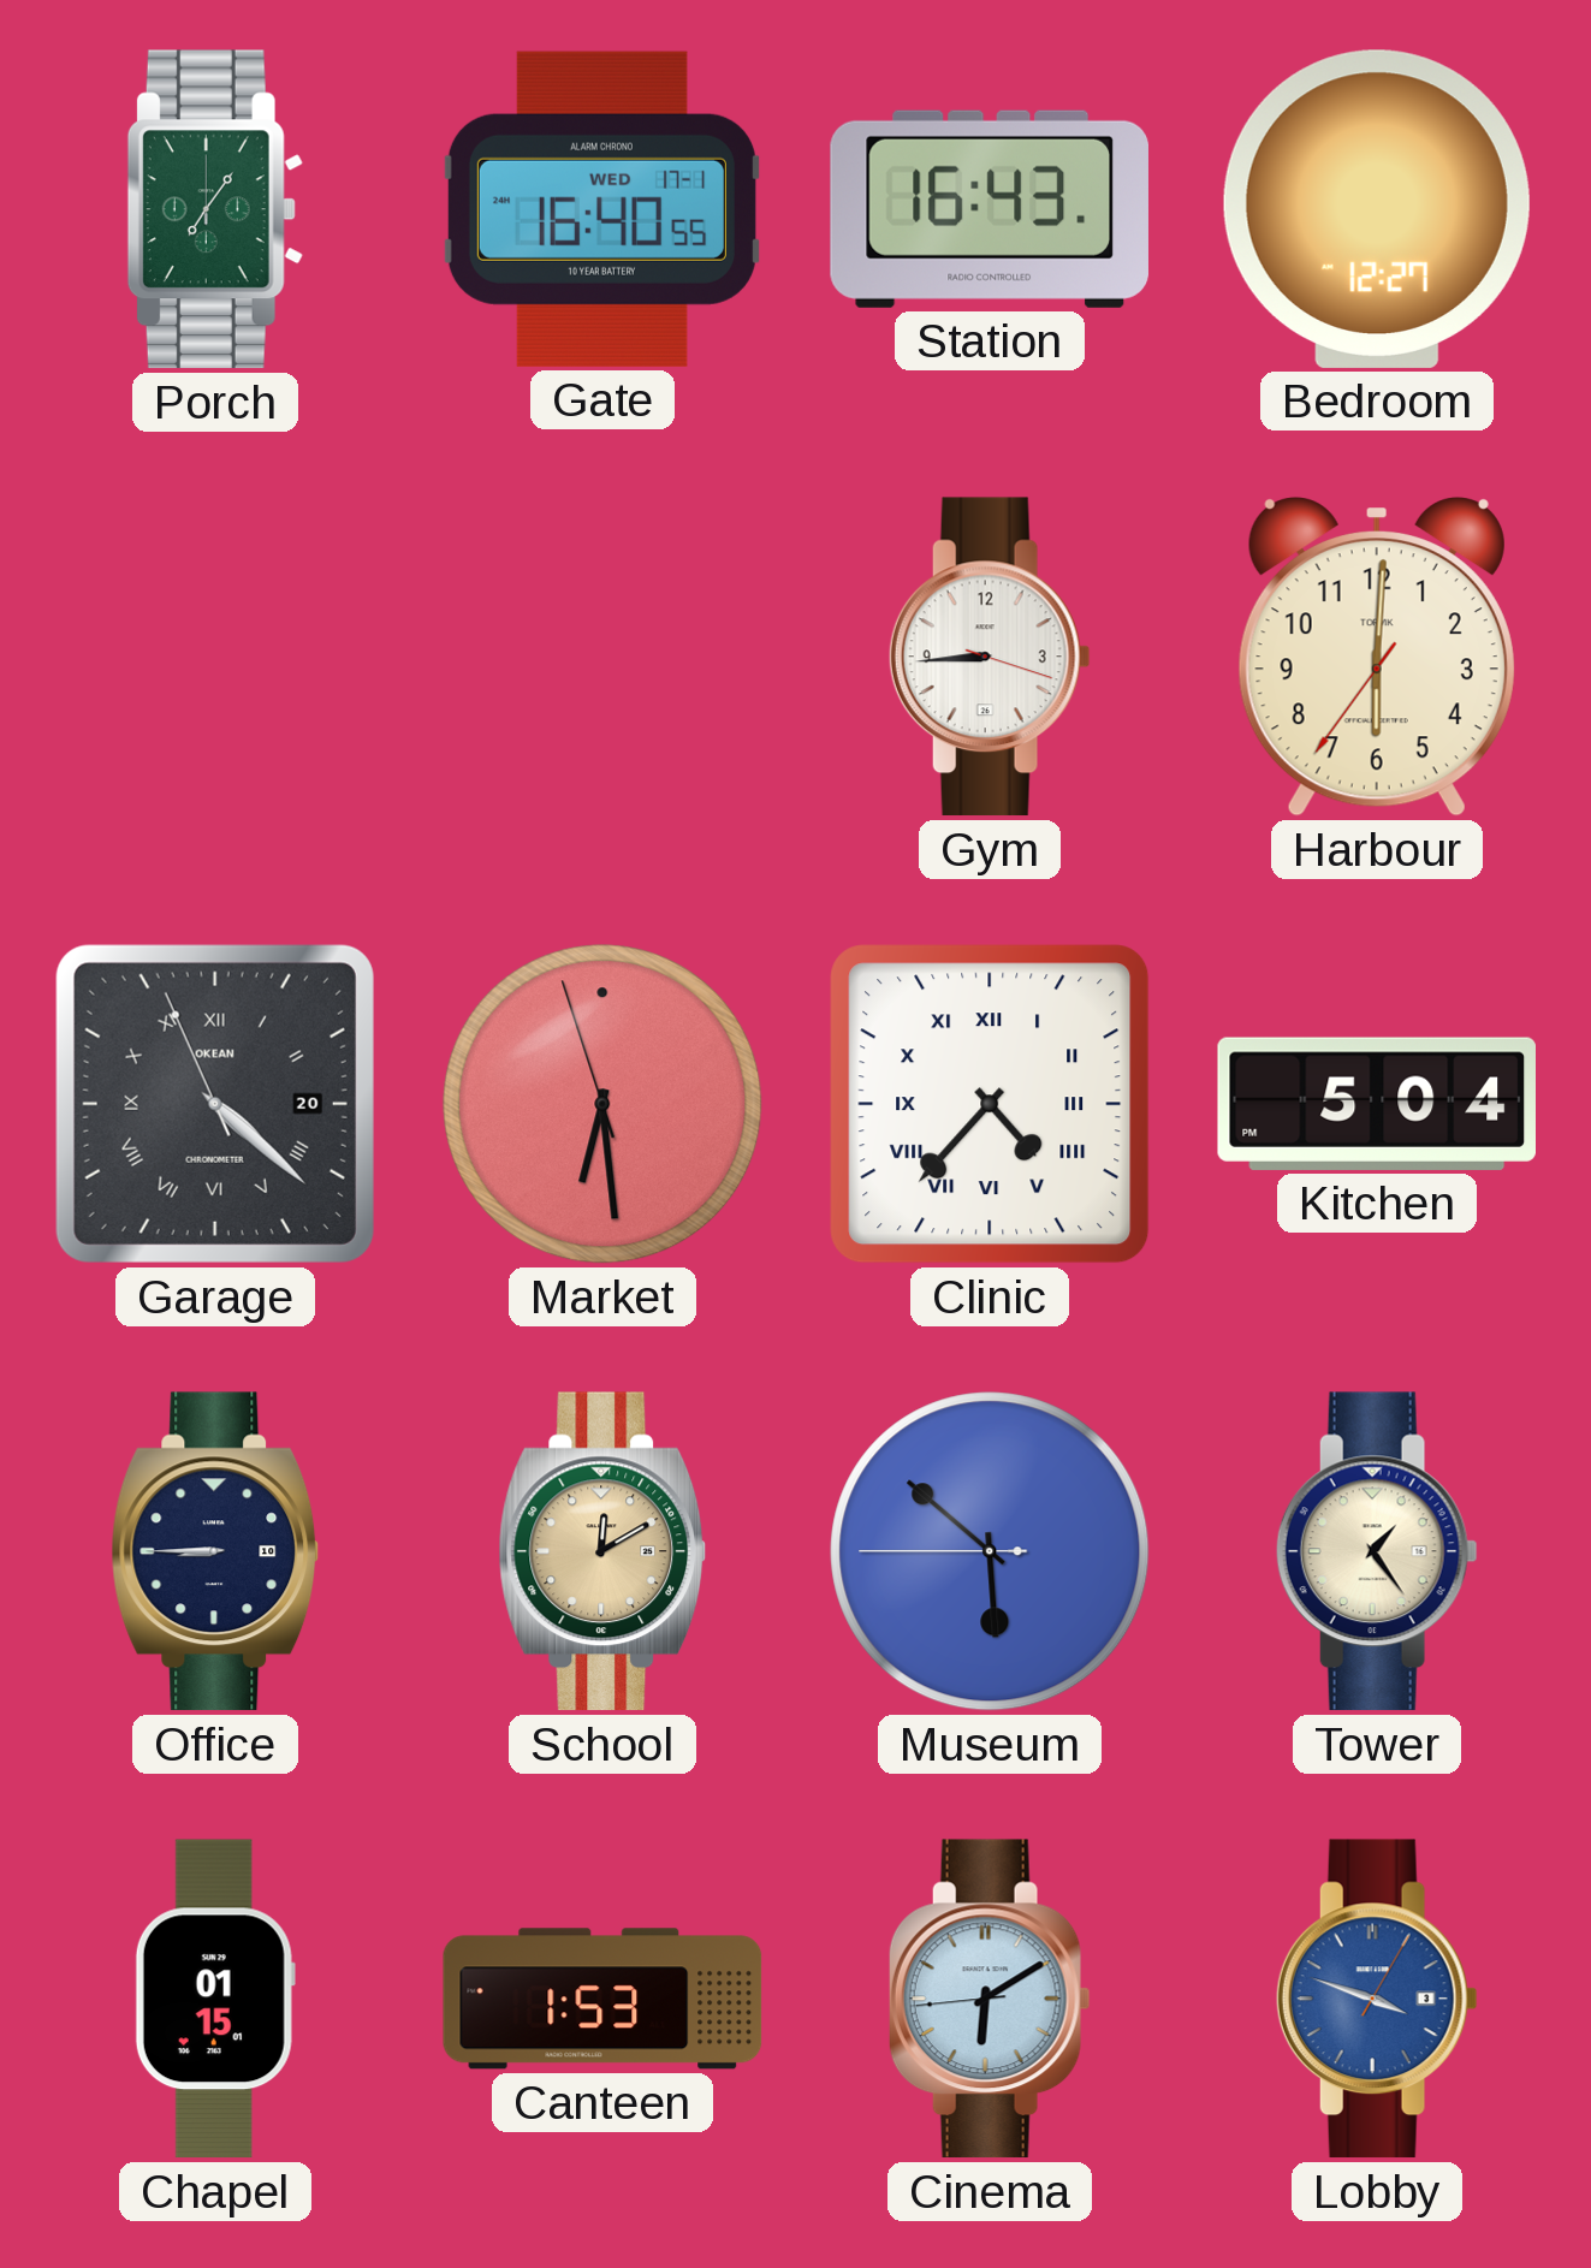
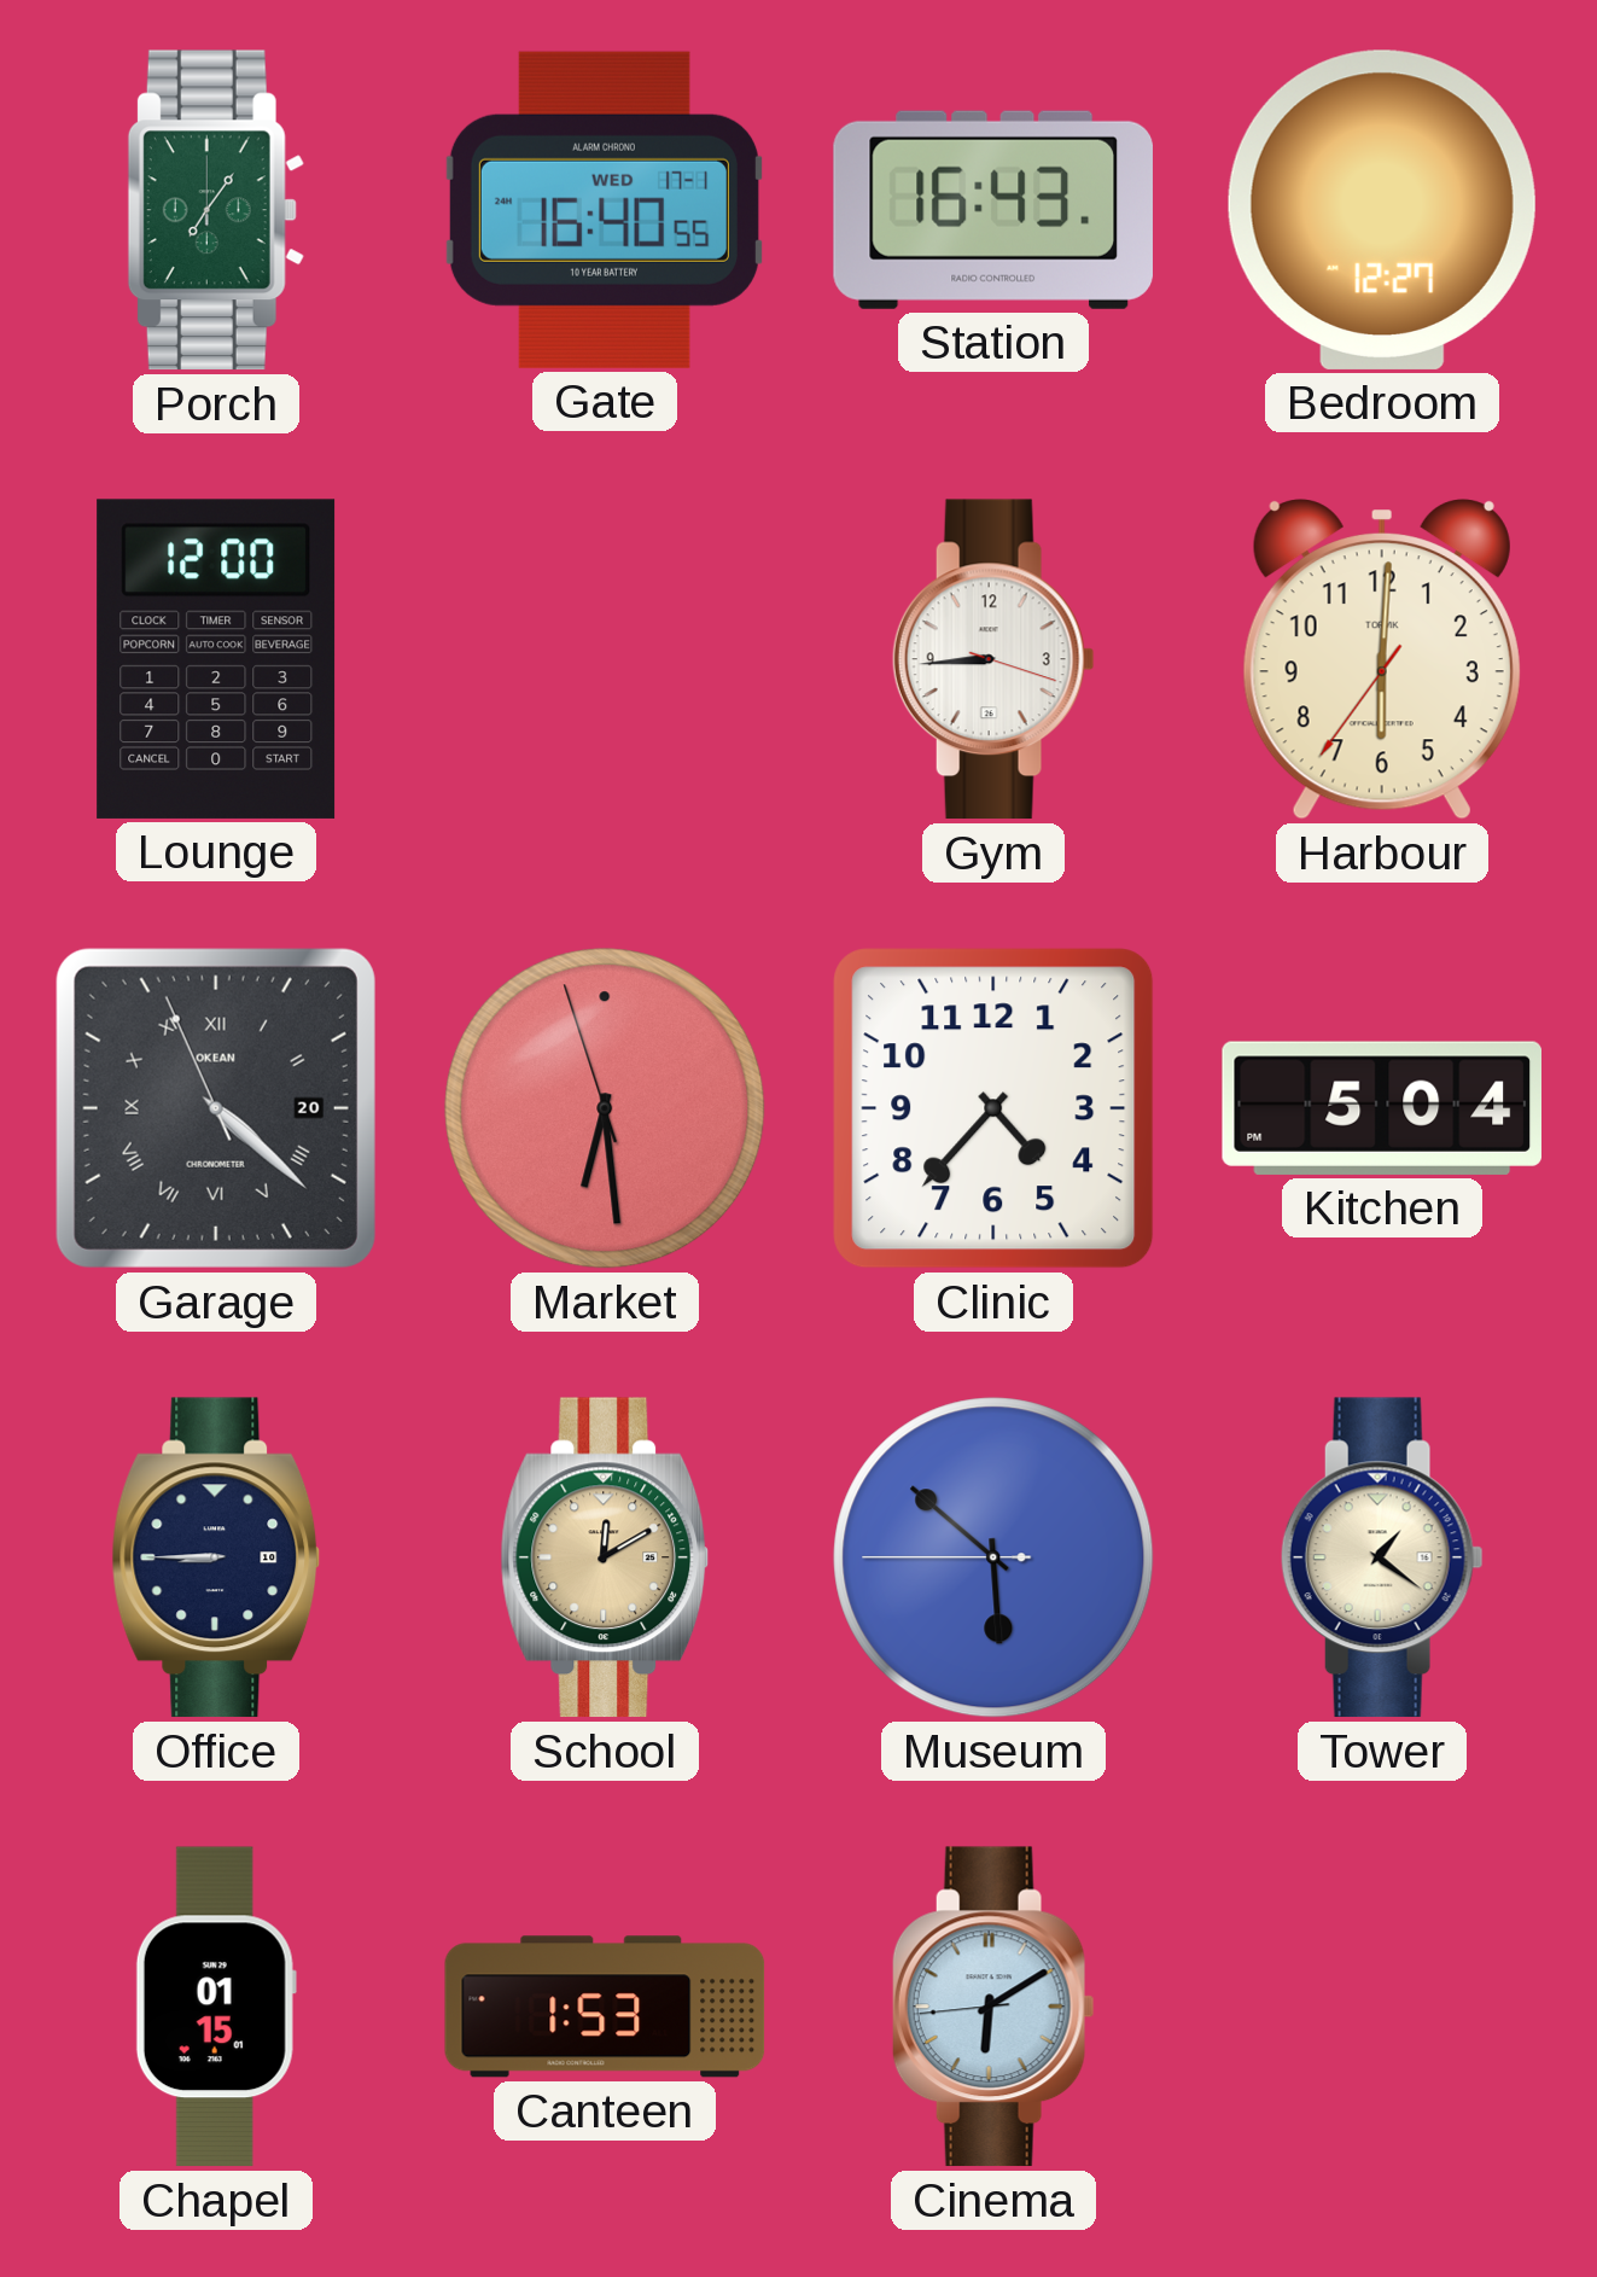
Lounge: none -> 12:00
Clinic numerals: Roman -> Arabic
Tower: 1:24 -> 1:21
Lobby: 3:48 -> none
